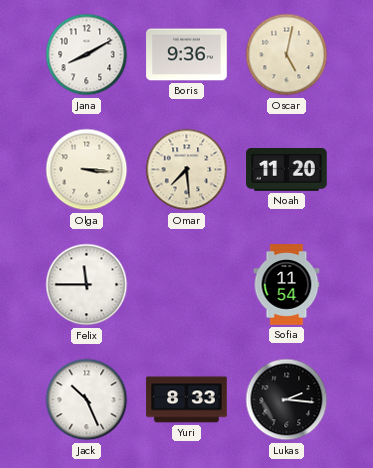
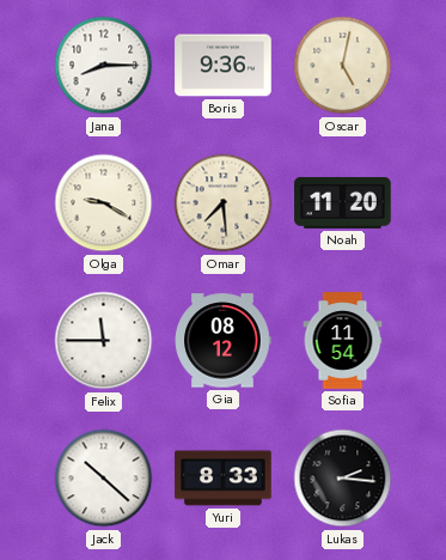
Jana: 8:10 -> 8:15
Olga: 3:16 -> 9:20
Gia: none -> 08:12
Jack: 10:26 -> 10:22
